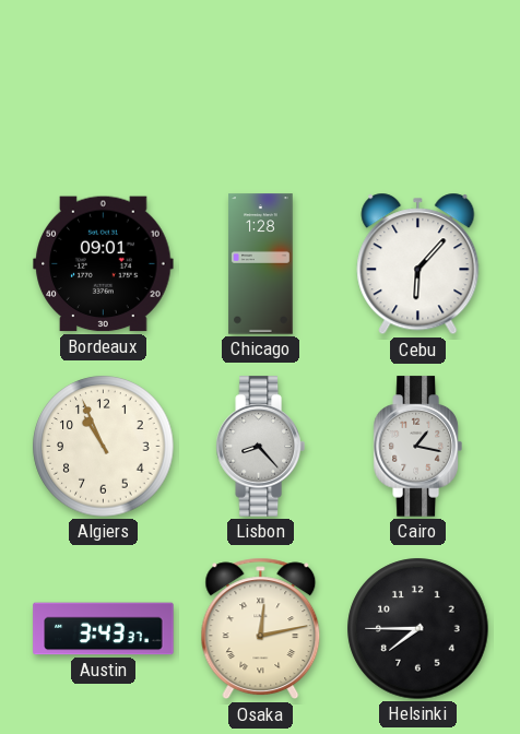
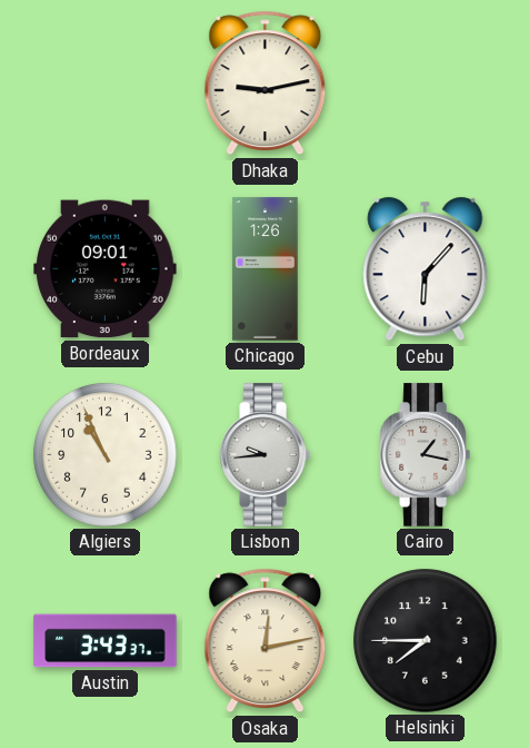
Dhaka: none -> 9:13
Chicago: 1:28 -> 1:26
Lisbon: 8:23 -> 9:44
